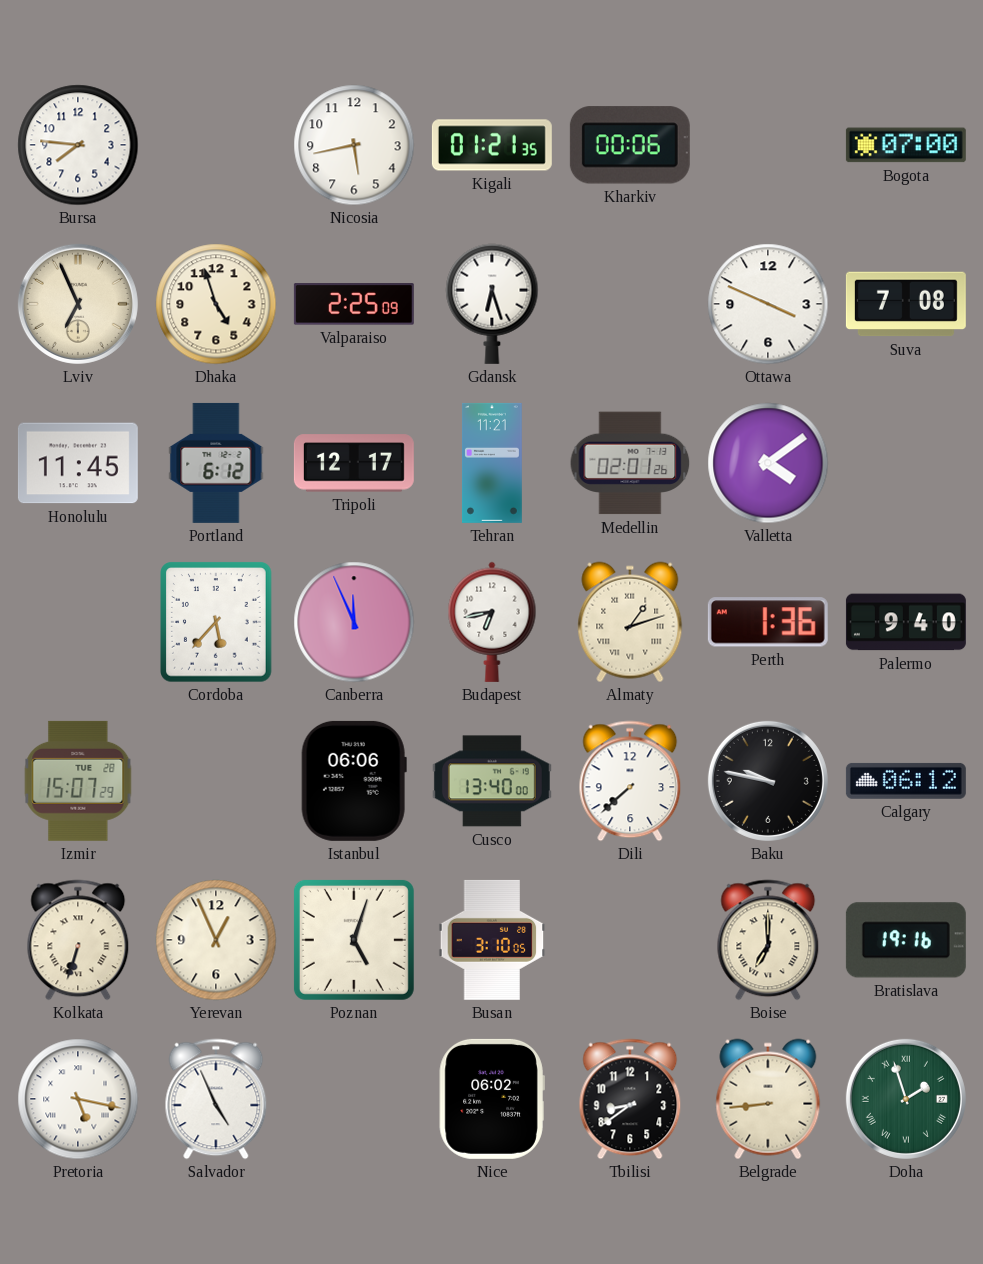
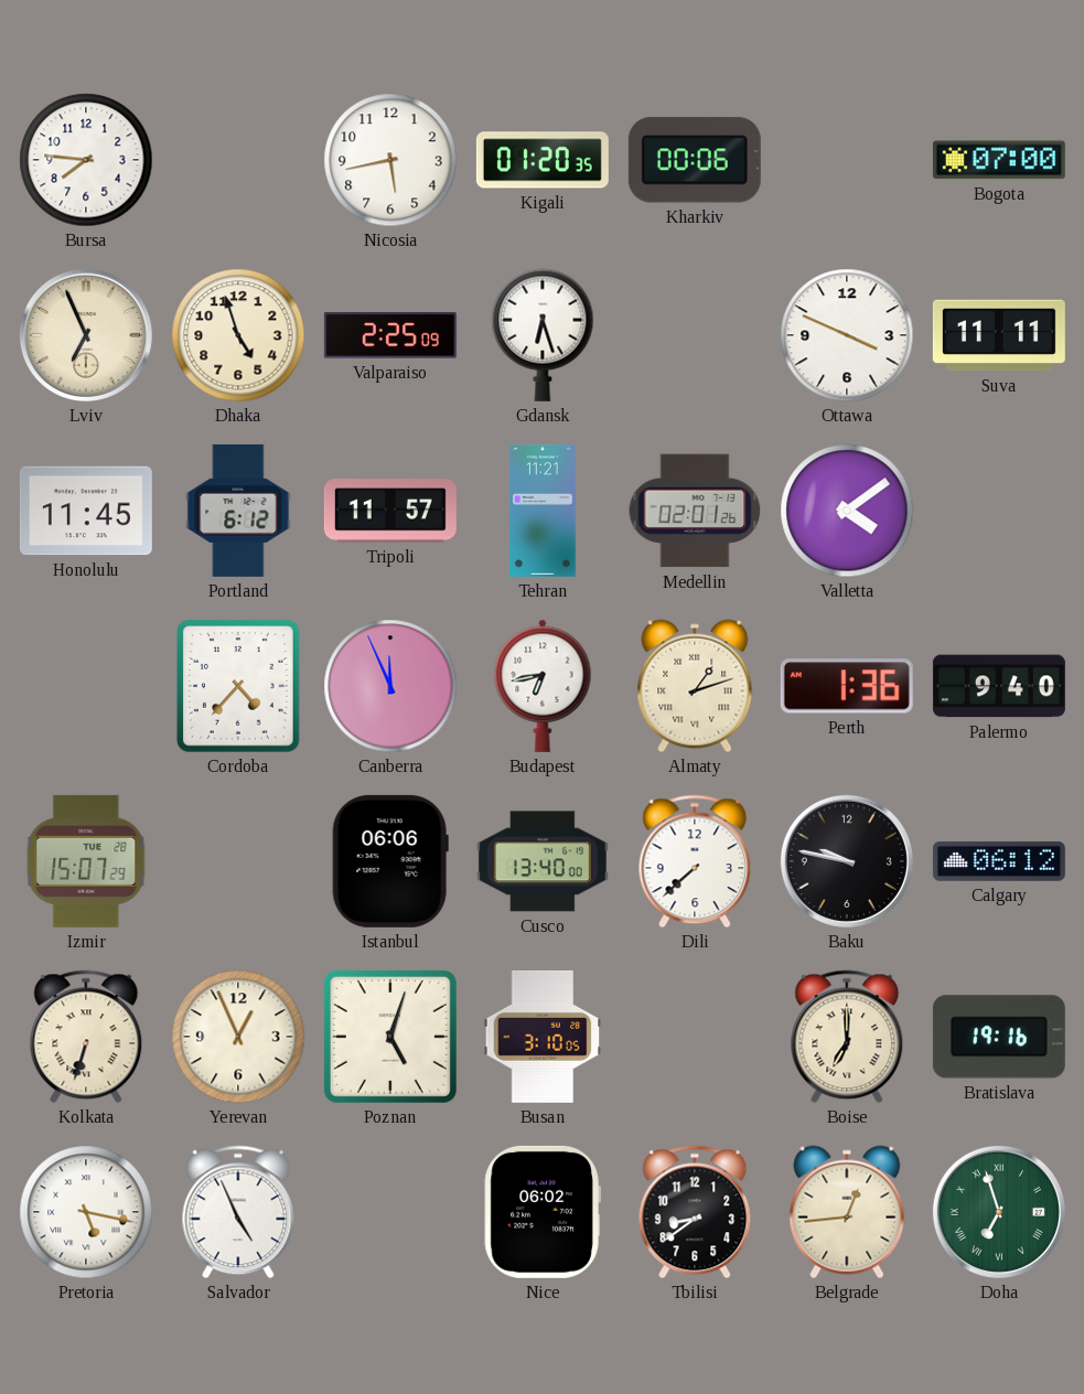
Kigali: 01:21 -> 01:20
Suva: 7:08 -> 11:11
Tripoli: 12:17 -> 11:57
Cordoba: 5:37 -> 4:37
Belgrade: 8:44 -> 12:44
Doha: 1:57 -> 6:57
